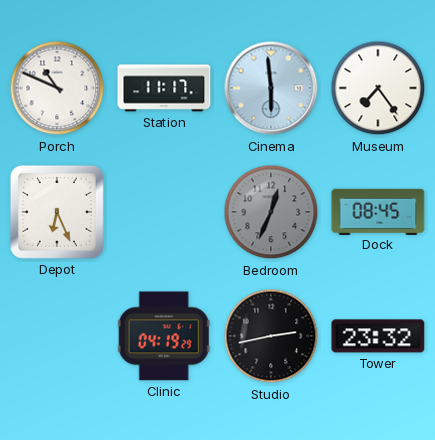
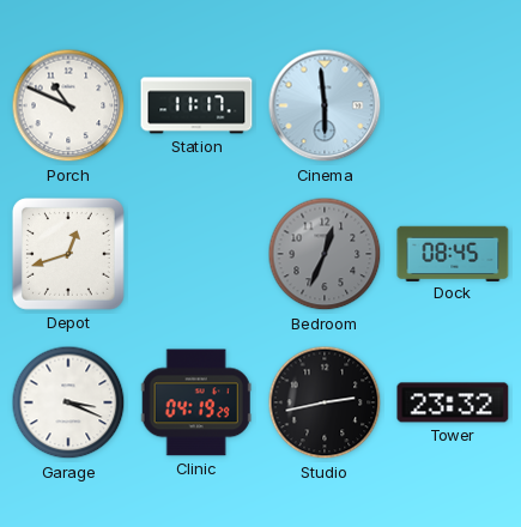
Museum: 7:24 -> none
Depot: 6:26 -> 12:42
Garage: none -> 3:19
